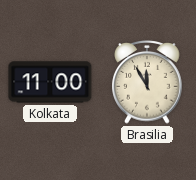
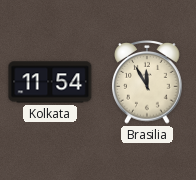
Kolkata: 11:00 -> 11:54
